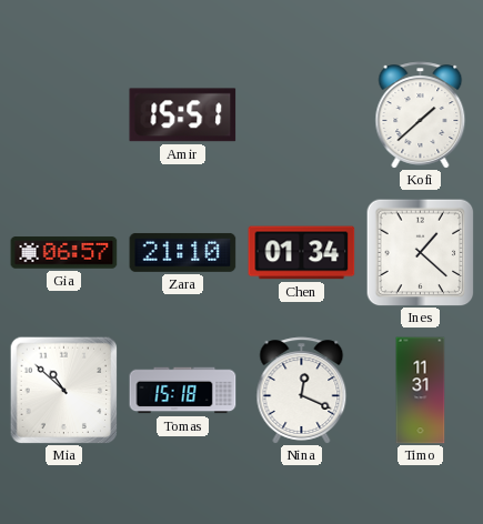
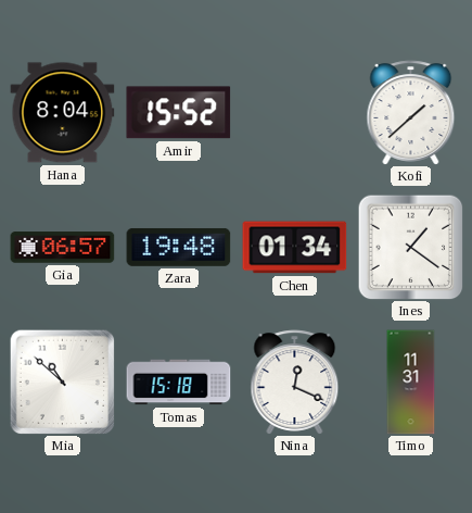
Hana: none -> 8:04
Amir: 15:51 -> 15:52
Zara: 21:10 -> 19:48
Ines: 1:22 -> 1:21
